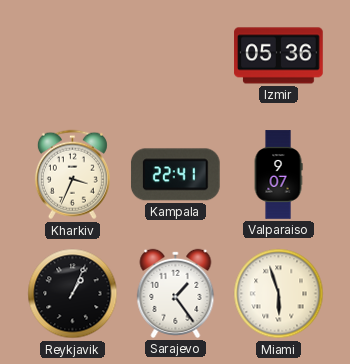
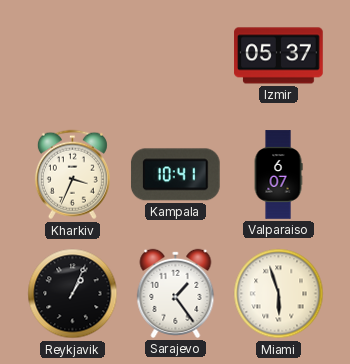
Izmir: 05:36 -> 05:37
Kampala: 22:41 -> 10:41
Valparaiso: 9:07 -> 6:07
